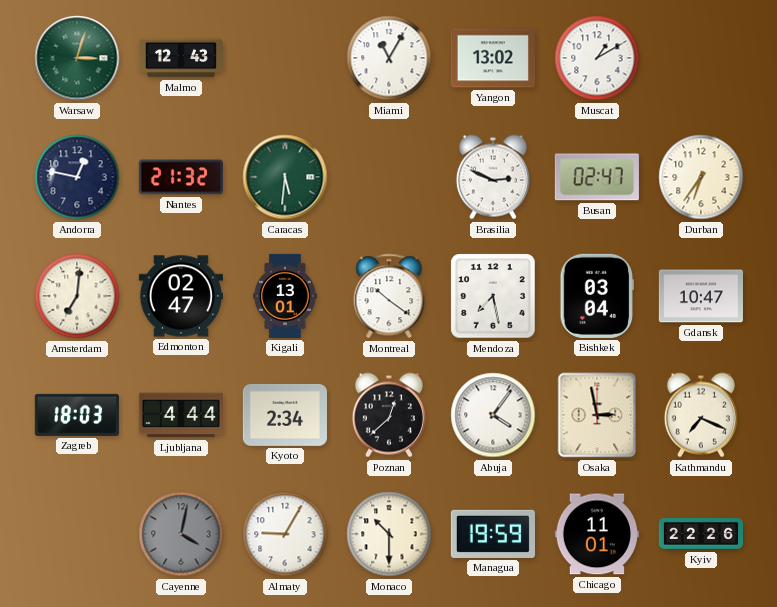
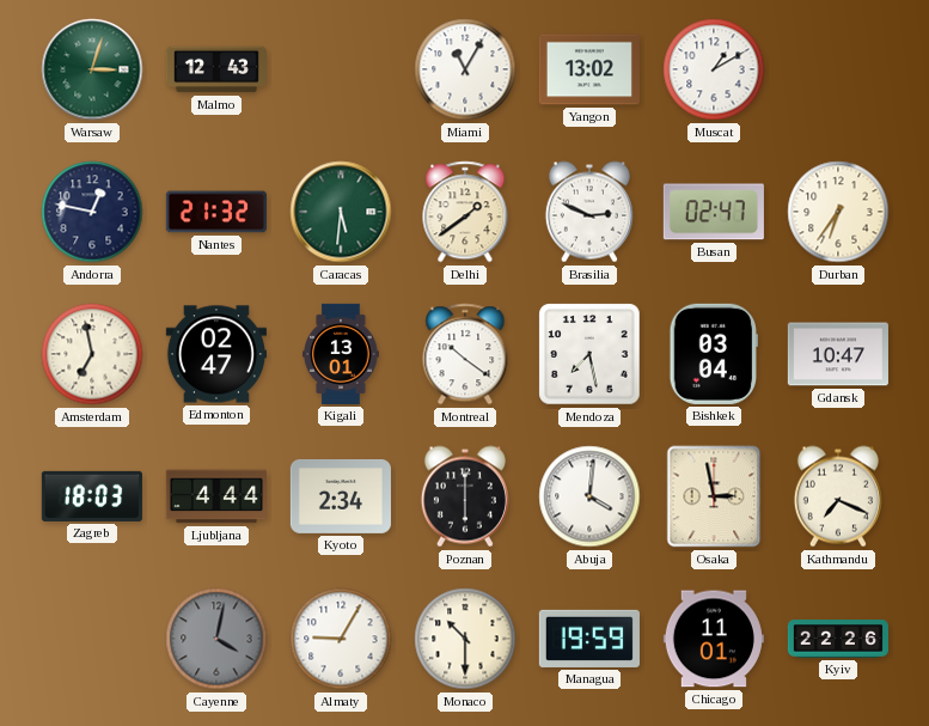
Delhi: none -> 1:39
Amsterdam: 7:01 -> 6:58
Poznan: 12:38 -> 6:00
Abuja: 4:06 -> 4:01
